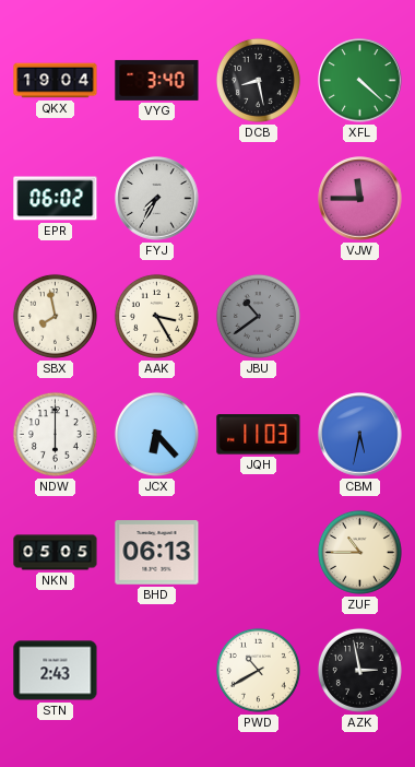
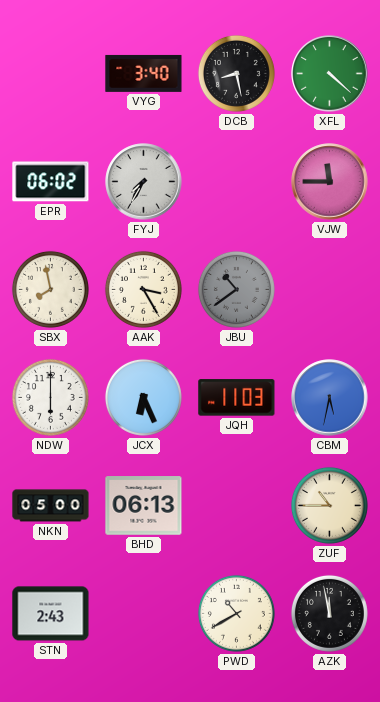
QKX: 19:04 -> none
JCX: 6:23 -> 6:26
NKN: 05:05 -> 05:00
AZK: 2:58 -> 11:58
